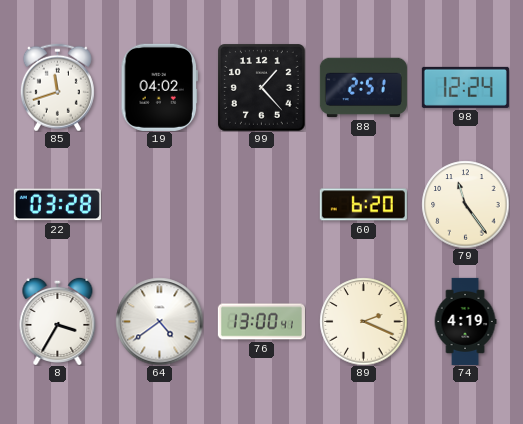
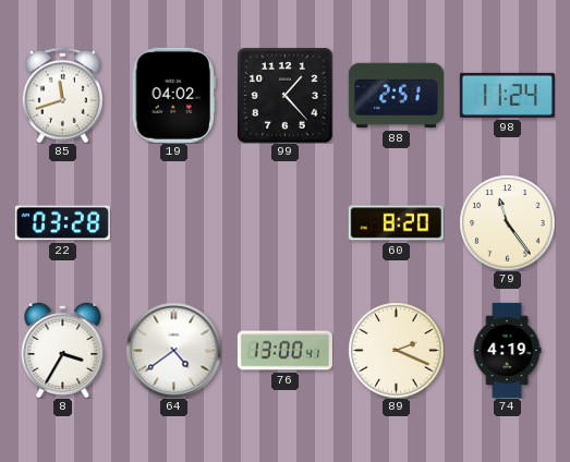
98: 12:24 -> 11:24
60: 6:20 -> 8:20
